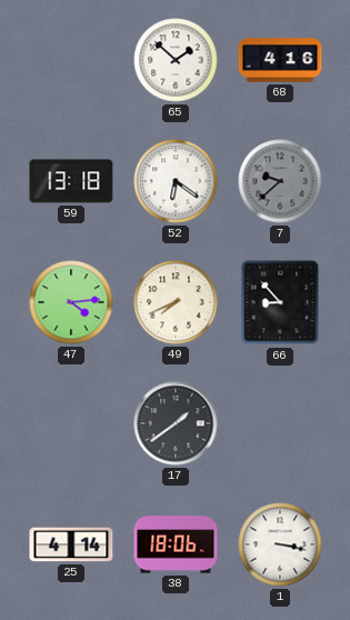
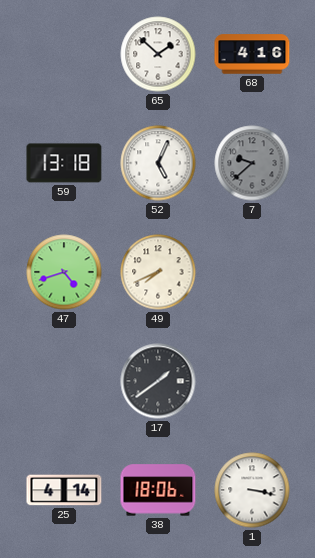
52: 6:21 -> 5:04
47: 4:14 -> 4:42
66: 8:53 -> none
